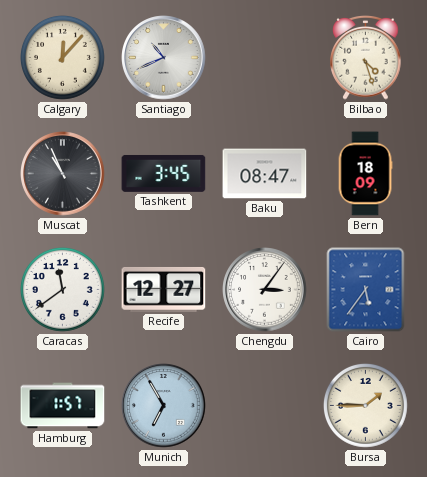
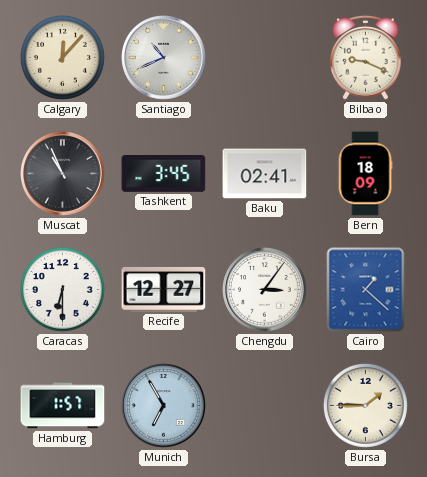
Bilbao: 4:27 -> 9:19
Baku: 08:47 -> 02:41
Caracas: 11:39 -> 6:30
Cairo: 5:36 -> 1:22
